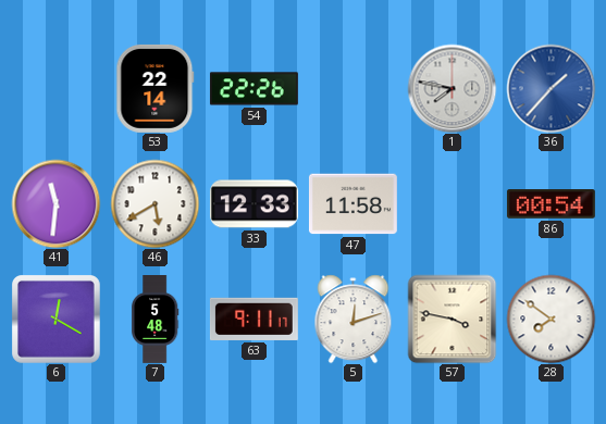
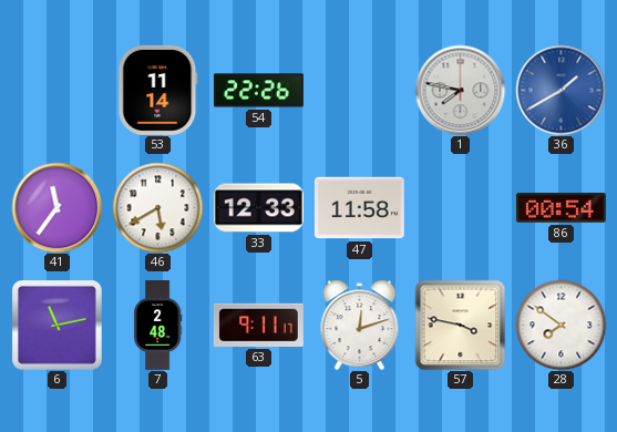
53: 22:14 -> 11:14
36: 1:37 -> 1:40
41: 11:31 -> 11:36
6: 12:20 -> 11:13
7: 5:48 -> 2:48
